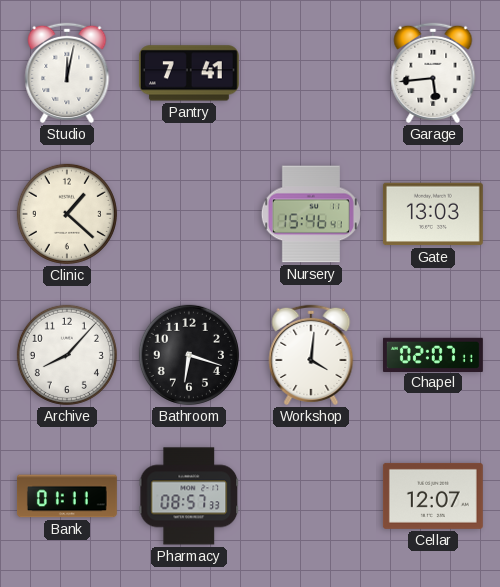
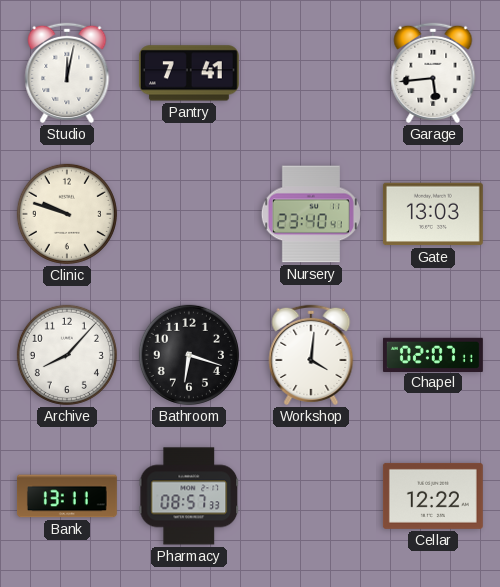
Clinic: 1:22 -> 9:48
Nursery: 15:46 -> 23:40
Bank: 01:11 -> 13:11
Cellar: 12:07 -> 12:22
